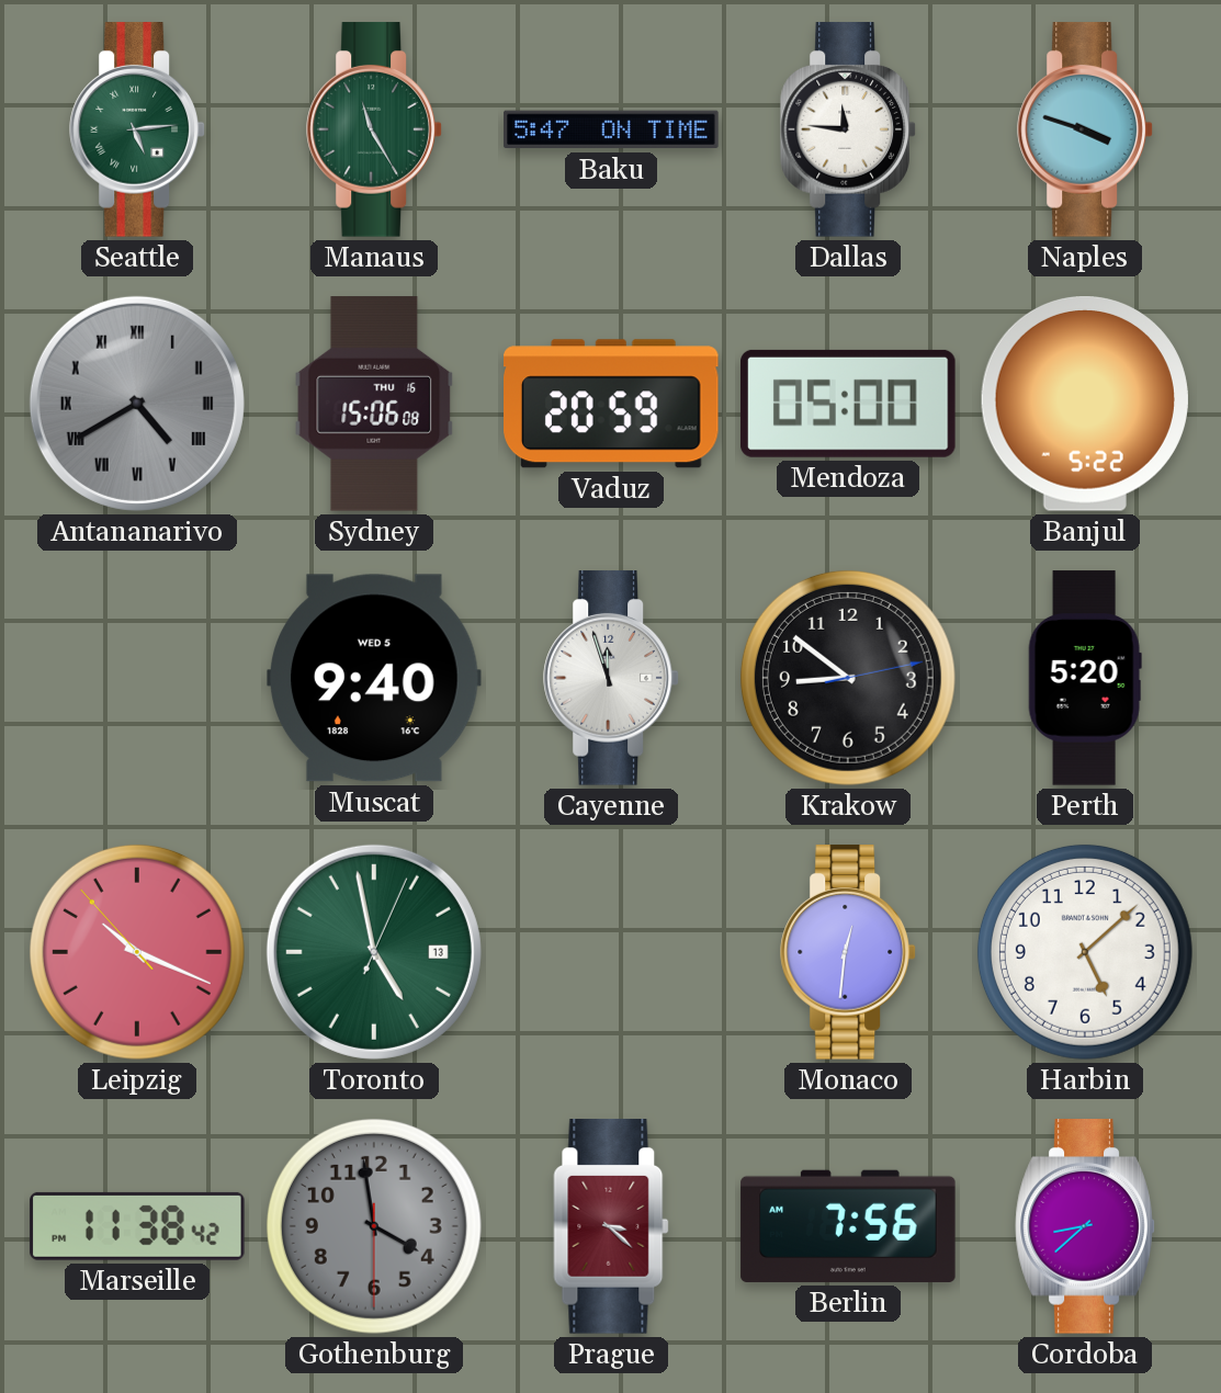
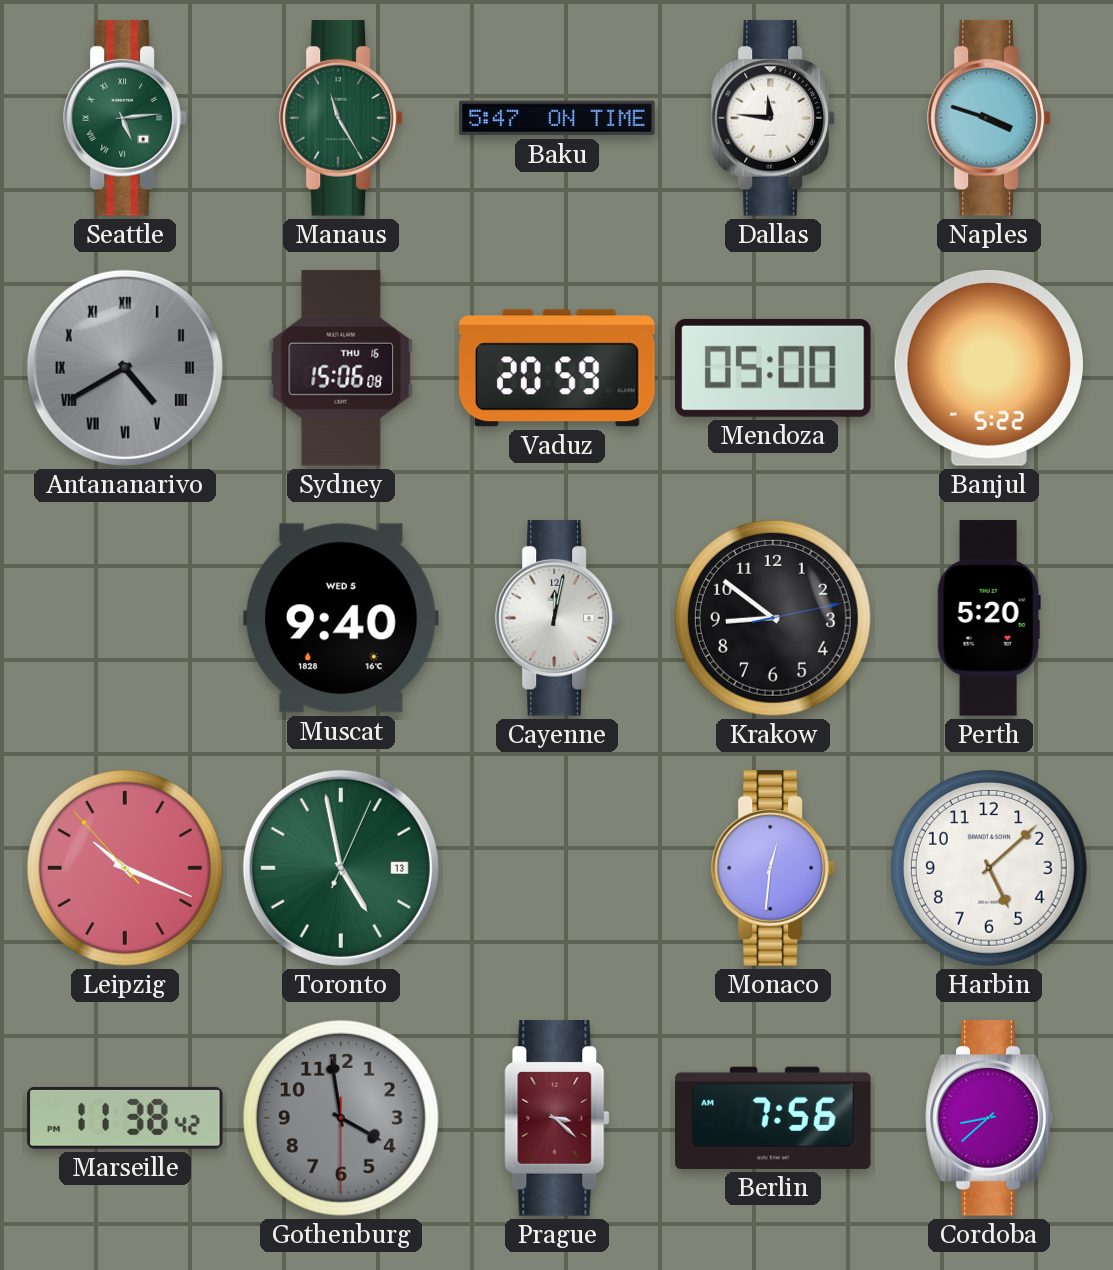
Cayenne: 11:57 -> 12:02
